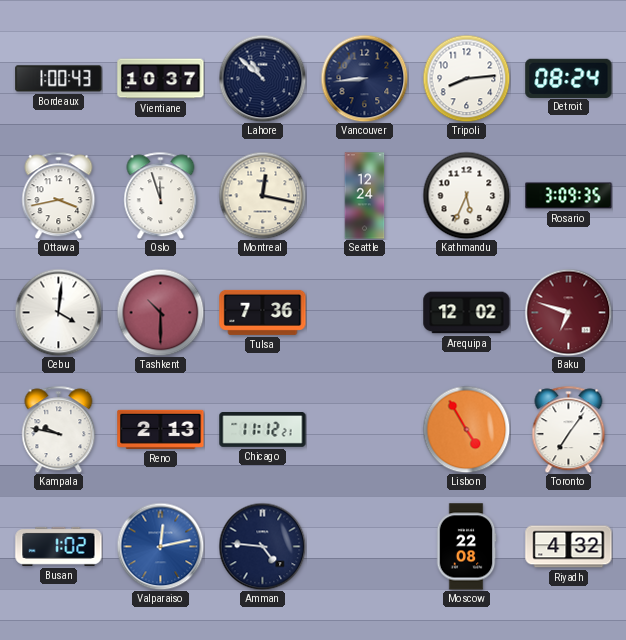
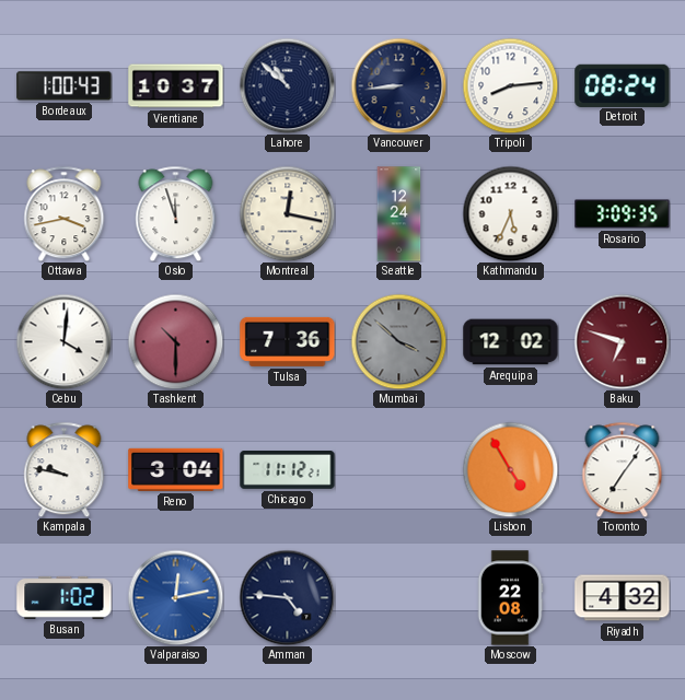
Mumbai: none -> 3:52
Reno: 2:13 -> 3:04
